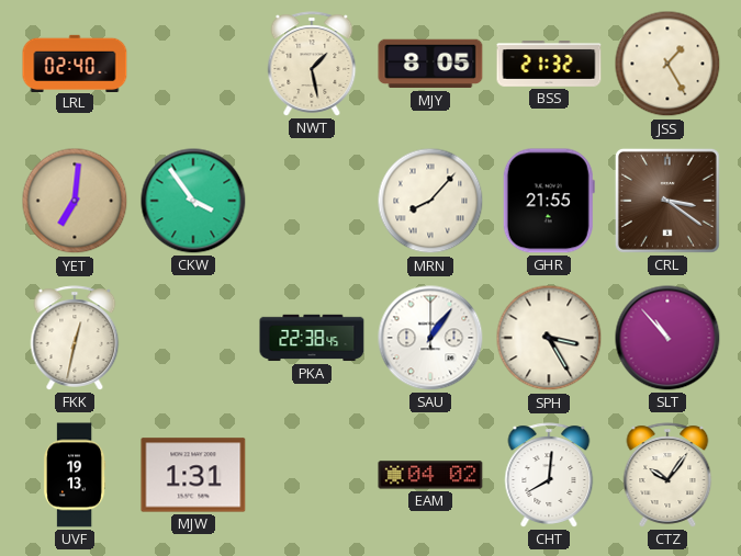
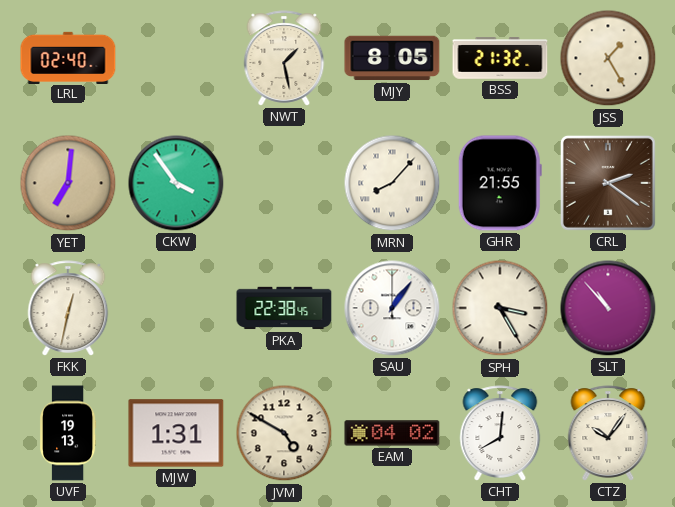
CRL: 3:21 -> 2:21
JVM: none -> 4:50
